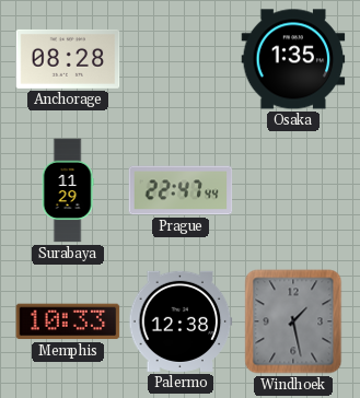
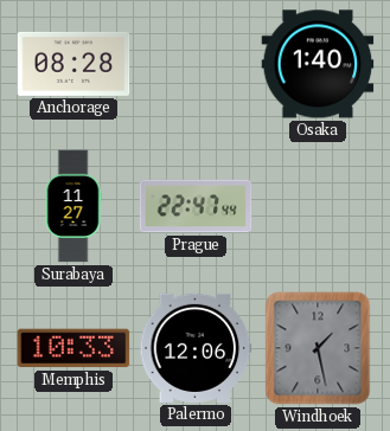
Osaka: 1:35 -> 1:40
Surabaya: 11:29 -> 11:27
Palermo: 12:38 -> 12:06
